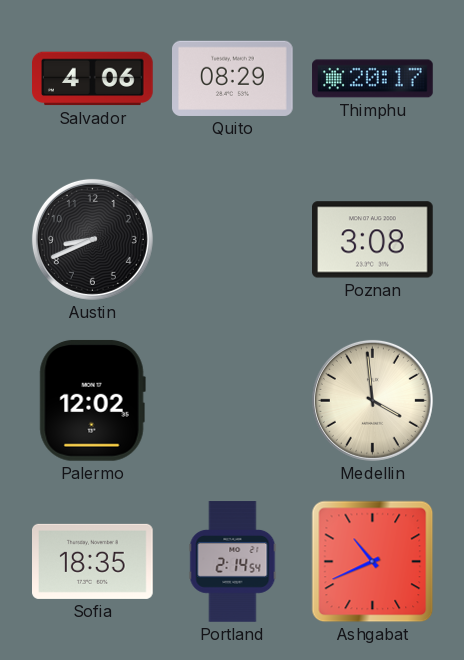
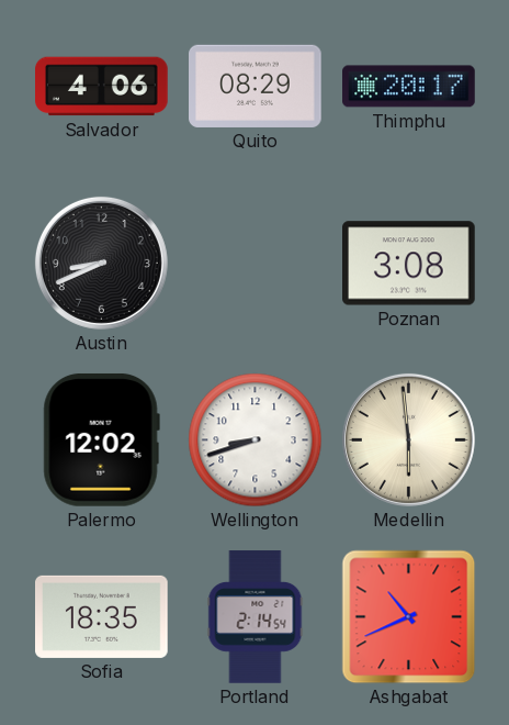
Wellington: none -> 8:42
Medellin: 3:59 -> 5:59
